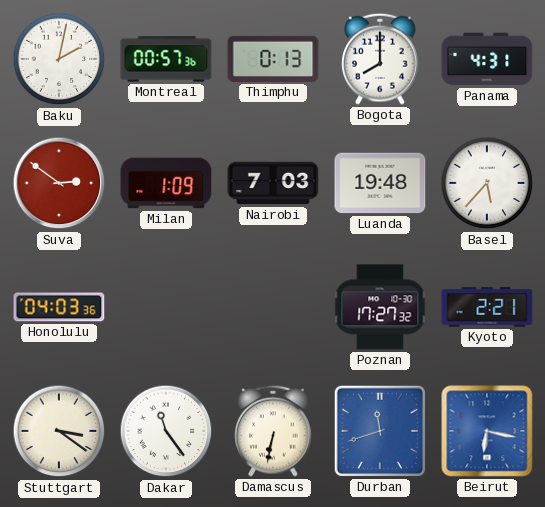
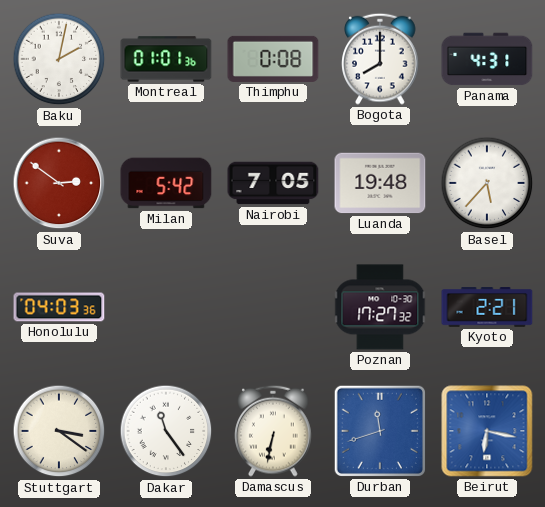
Montreal: 00:57 -> 01:01
Thimphu: 0:13 -> 0:08
Milan: 1:09 -> 5:42
Nairobi: 7:03 -> 7:05
